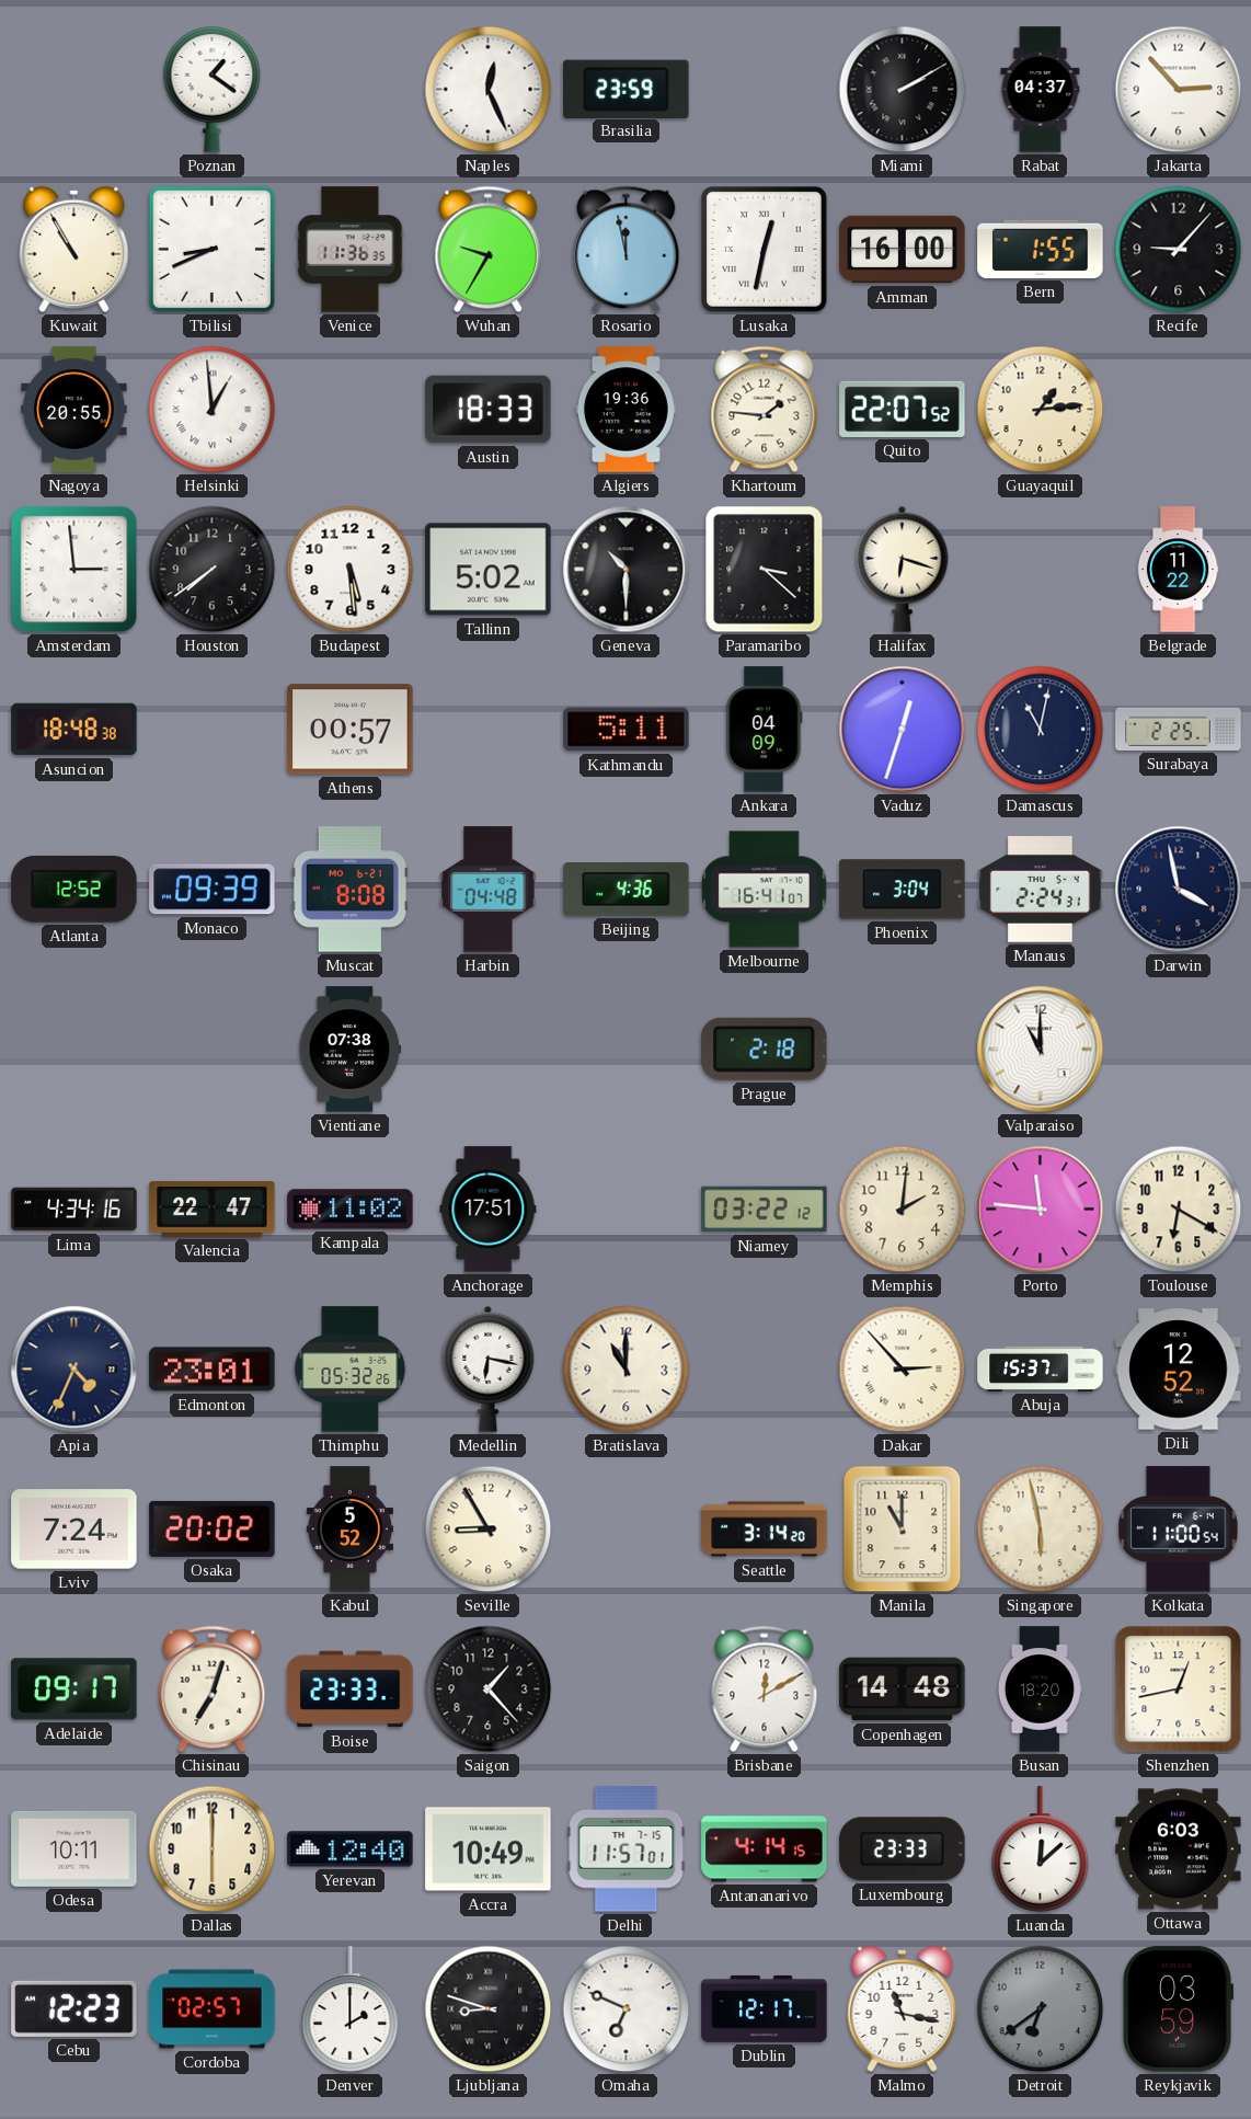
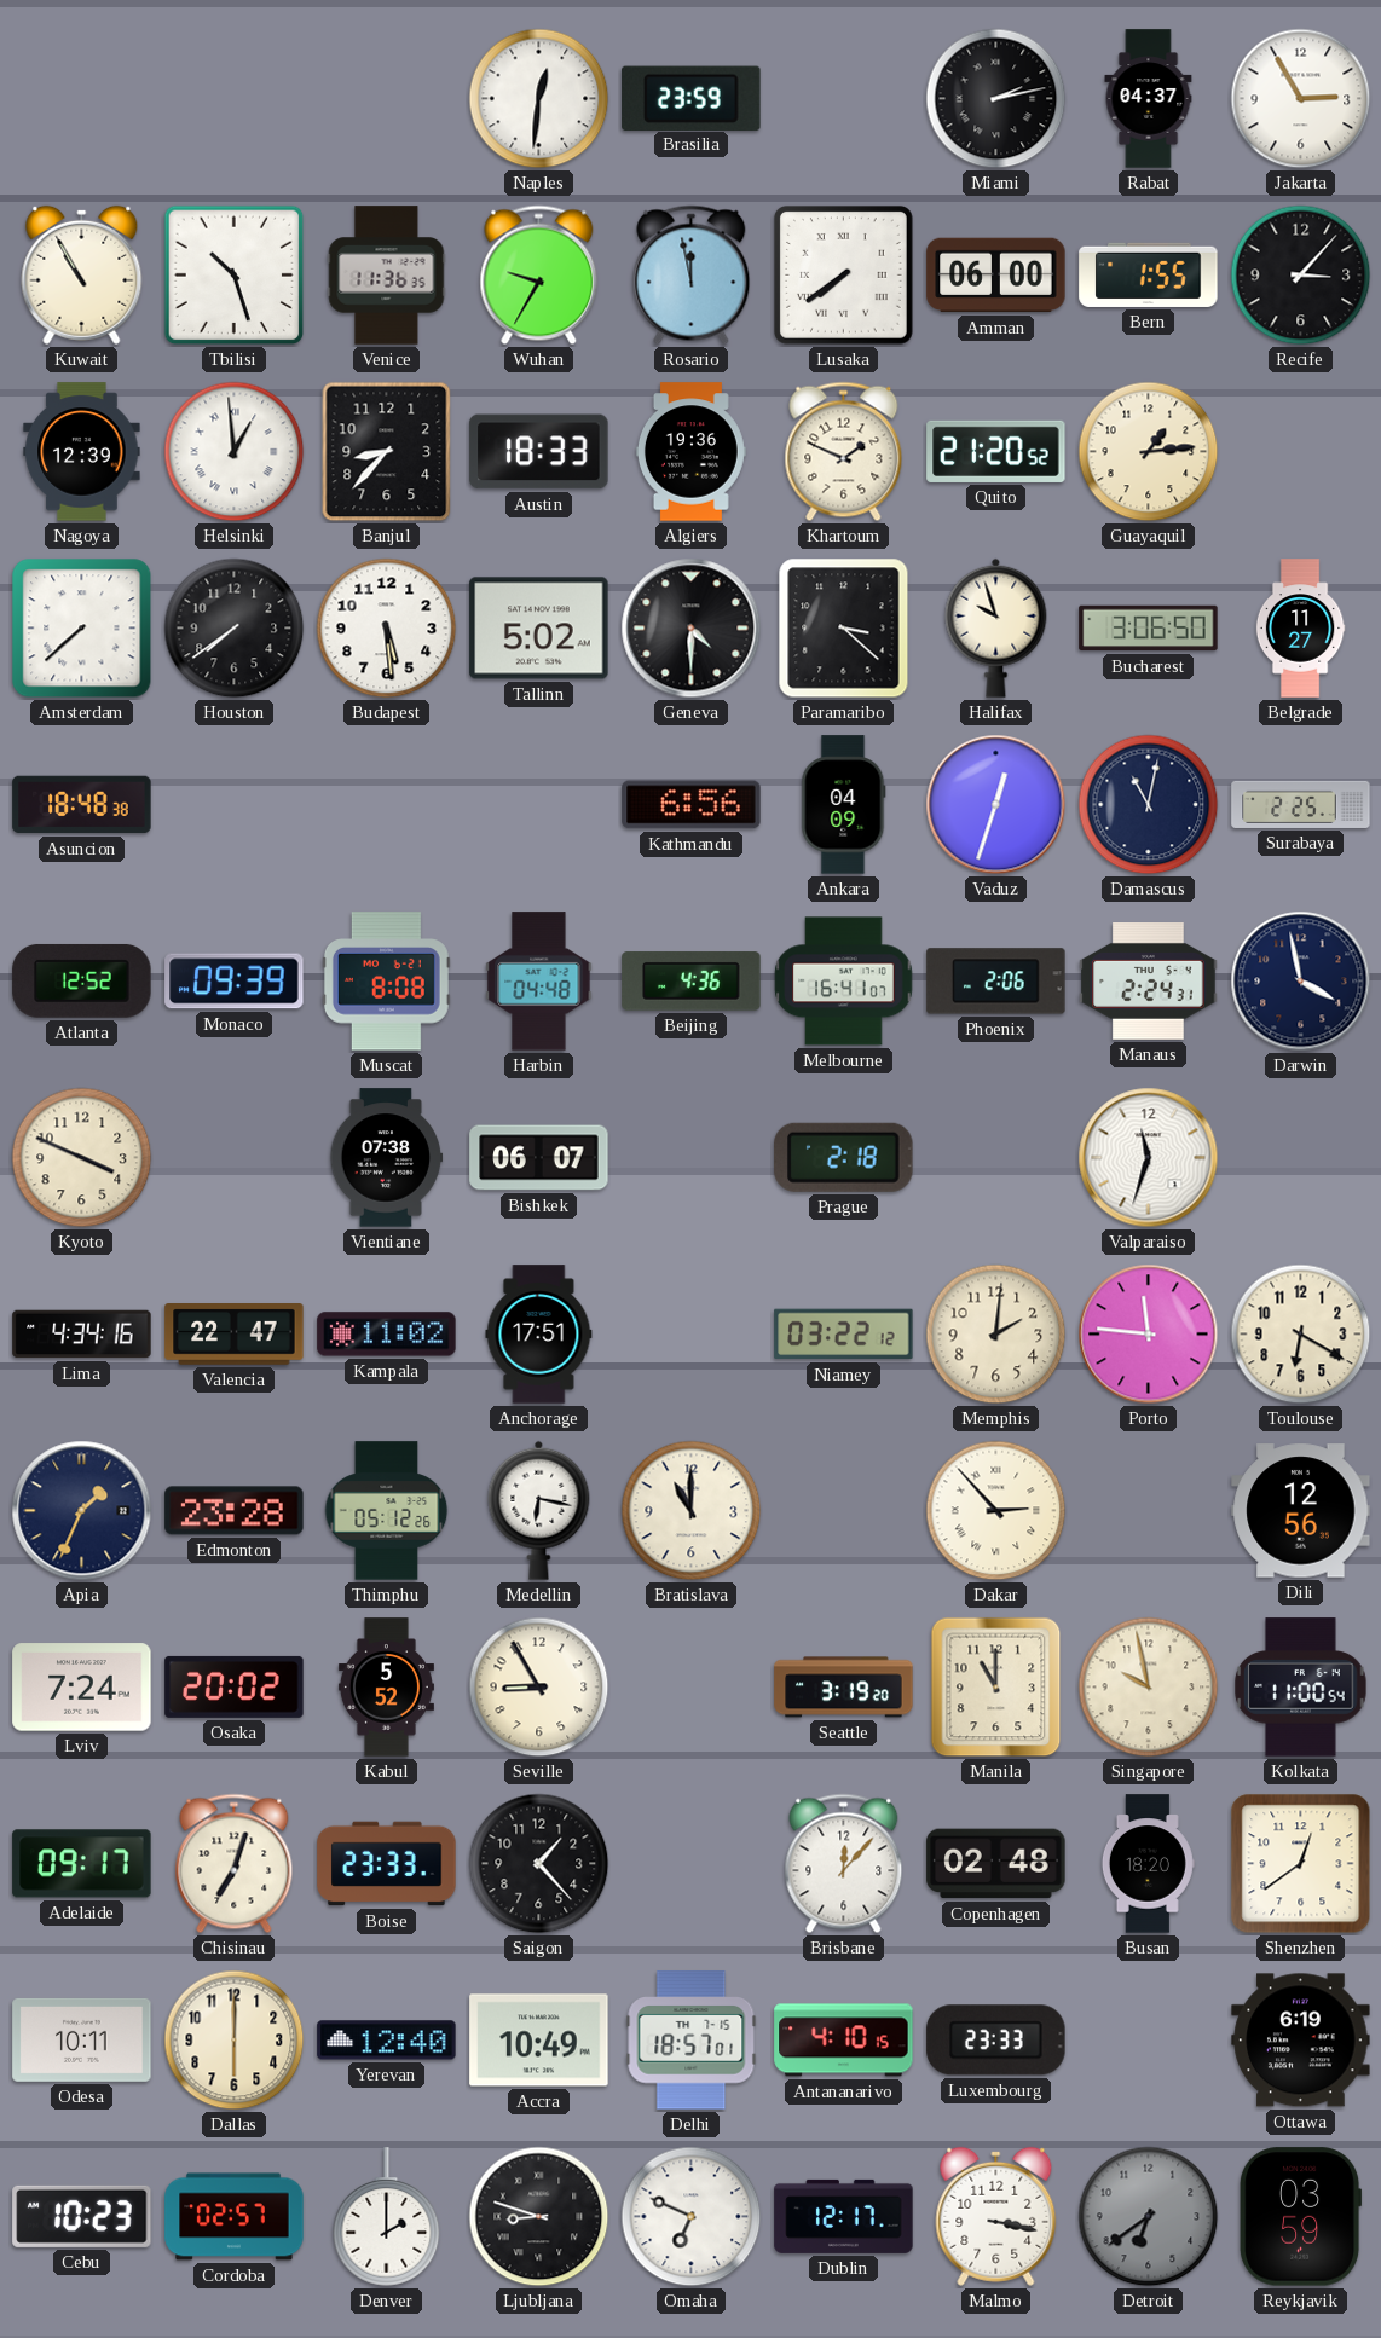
Poznan: 1:21 -> none
Naples: 12:26 -> 12:31
Miami: 2:10 -> 2:13
Jakarta: 2:53 -> 2:55
Tbilisi: 8:41 -> 10:27
Lusaka: 12:32 -> 7:39
Amman: 16:00 -> 06:00
Recife: 9:07 -> 3:07
Nagoya: 20:55 -> 12:39
Banjul: none -> 8:37
Khartoum: 1:46 -> 1:49
Quito: 22:07 -> 21:20
Amsterdam: 2:59 -> 7:38
Geneva: 10:30 -> 4:30
Halifax: 6:18 -> 9:57
Bucharest: none -> 3:06
Belgrade: 11:22 -> 11:27
Athens: 00:57 -> none
Kathmandu: 5:11 -> 6:56
Phoenix: 3:04 -> 2:06
Kyoto: none -> 3:49
Bishkek: none -> 06:07
Valparaiso: 11:00 -> 11:33
Apia: 4:34 -> 1:34
Edmonton: 23:01 -> 23:28
Thimphu: 05:32 -> 05:12
Abuja: 15:37 -> none
Dili: 12:52 -> 12:56
Seattle: 3:14 -> 3:19
Singapore: 5:58 -> 9:58
Brisbane: 12:10 -> 12:07
Copenhagen: 14:48 -> 02:48
Shenzhen: 12:43 -> 12:39
Delhi: 11:57 -> 18:57
Antananarivo: 4:14 -> 4:10
Luanda: 12:08 -> none
Ottawa: 6:03 -> 6:19
Cebu: 12:23 -> 10:23
Malmo: 11:17 -> 3:17
